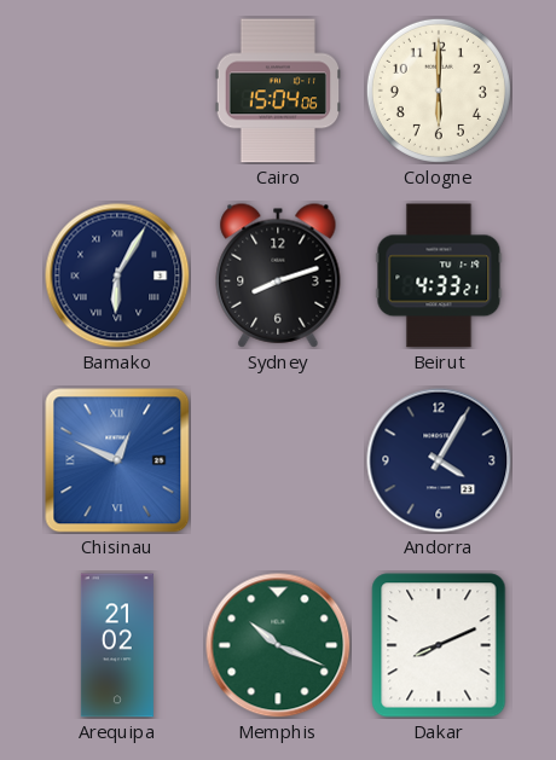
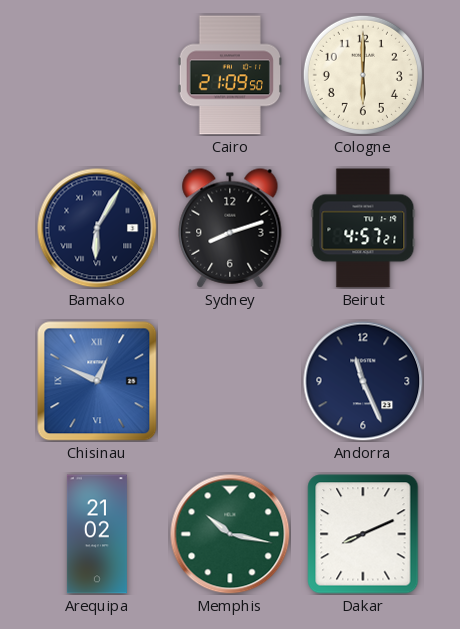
Cairo: 15:04 -> 21:09
Beirut: 4:33 -> 4:57
Andorra: 4:05 -> 11:26
Memphis: 10:19 -> 10:17
